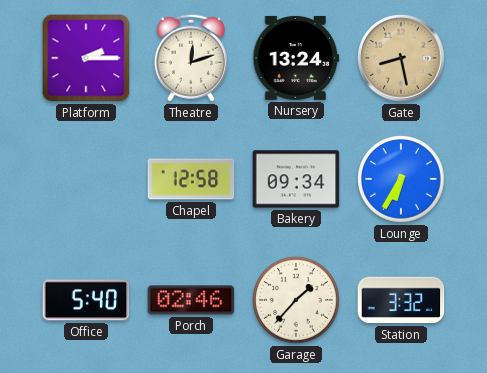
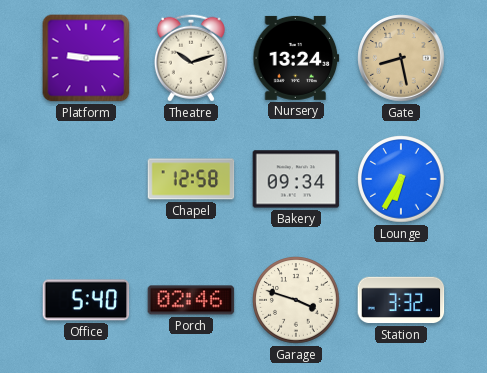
Platform: 2:15 -> 9:15
Theatre: 12:12 -> 10:12
Garage: 1:37 -> 3:48
